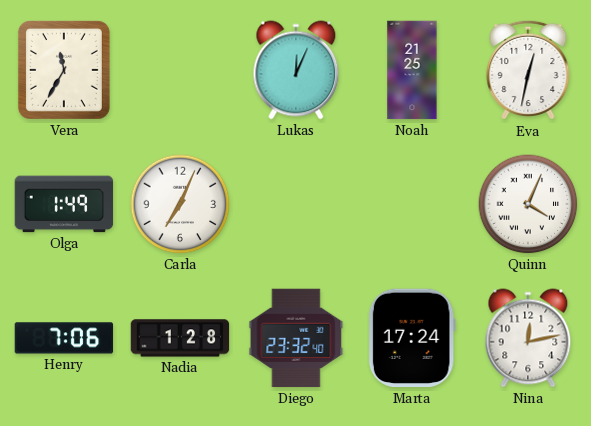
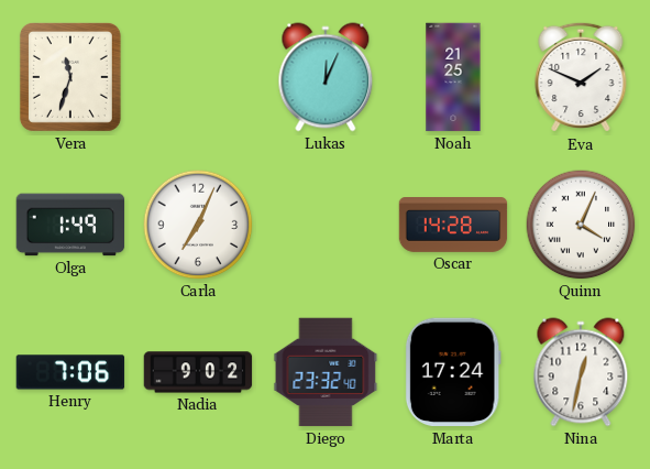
Vera: 11:35 -> 11:33
Eva: 12:32 -> 1:49
Oscar: none -> 14:28
Nadia: 1:28 -> 9:02
Nina: 12:13 -> 12:32
